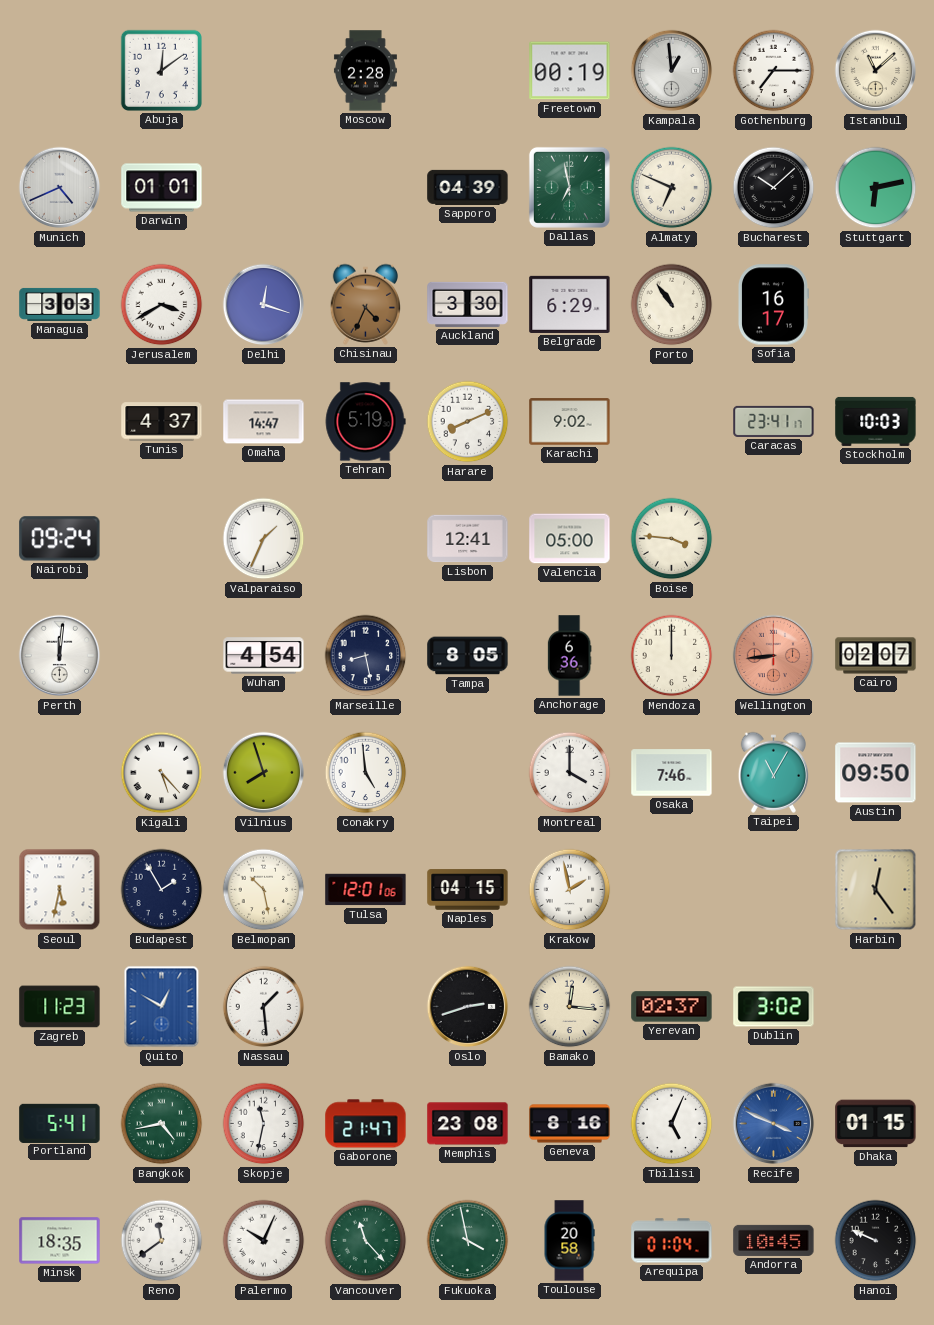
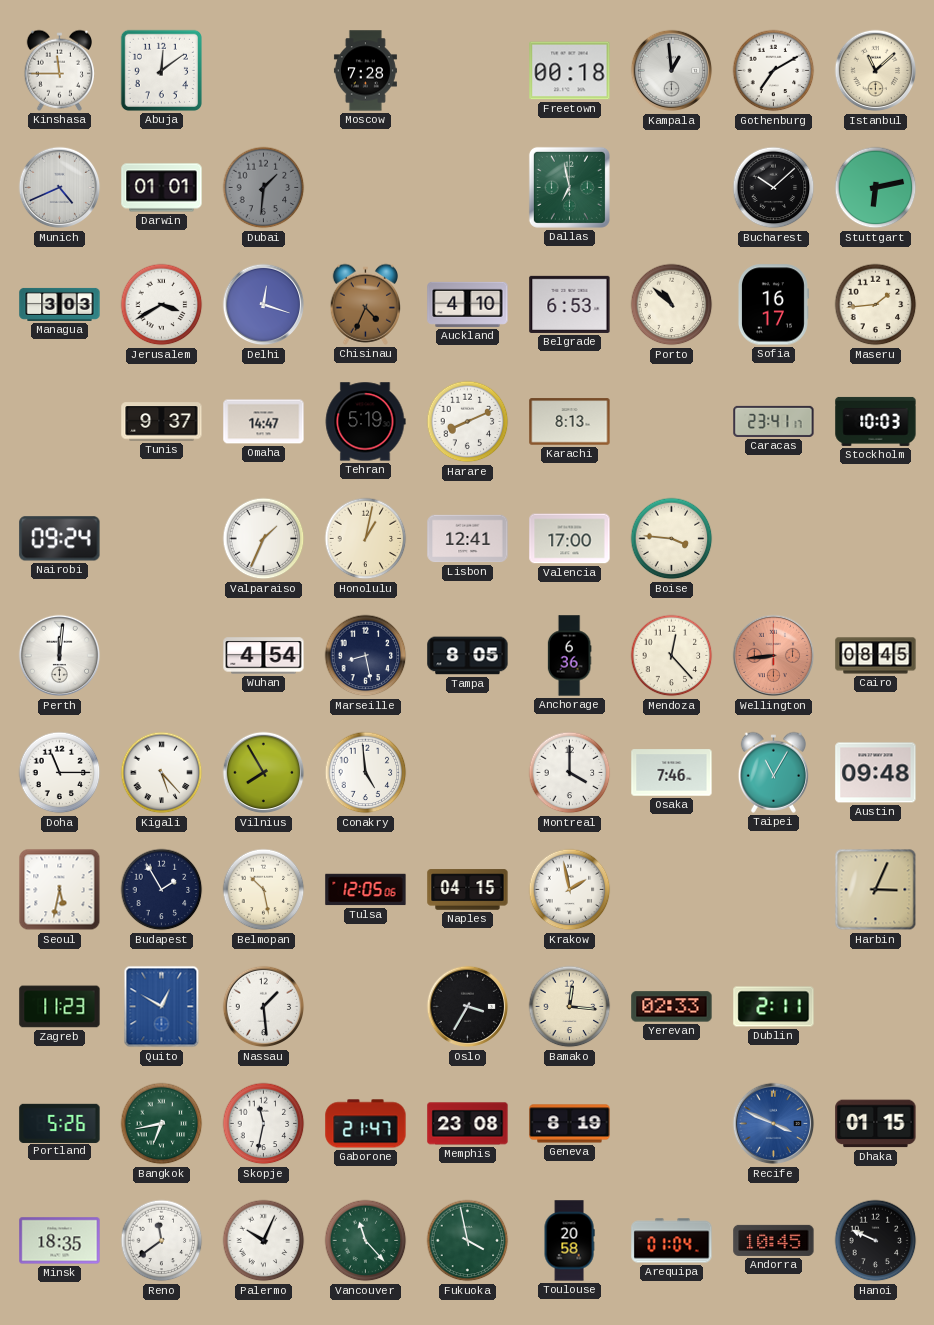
Kinshasa: none -> 11:45
Moscow: 2:28 -> 7:28
Freetown: 00:19 -> 00:18
Gothenburg: 7:15 -> 7:10
Dubai: none -> 1:31
Sapporo: 04:39 -> none
Almaty: 6:49 -> none
Auckland: 3:30 -> 4:10
Belgrade: 6:29 -> 6:53
Porto: 10:54 -> 10:52
Maseru: none -> 1:44
Tunis: 4:37 -> 9:37
Karachi: 9:02 -> 8:13
Honolulu: none -> 1:02
Valencia: 05:00 -> 17:00
Mendoza: 12:00 -> 12:23
Cairo: 02:07 -> 08:45
Doha: none -> 11:15
Vilnius: 7:57 -> 7:55
Austin: 09:50 -> 09:48
Tulsa: 12:01 -> 12:05
Harbin: 12:24 -> 3:04
Oslo: 2:42 -> 3:35
Yerevan: 02:37 -> 02:33
Dublin: 3:02 -> 2:11
Portland: 5:41 -> 5:26
Bangkok: 4:43 -> 6:43
Geneva: 8:16 -> 8:19
Tbilisi: 5:04 -> none
